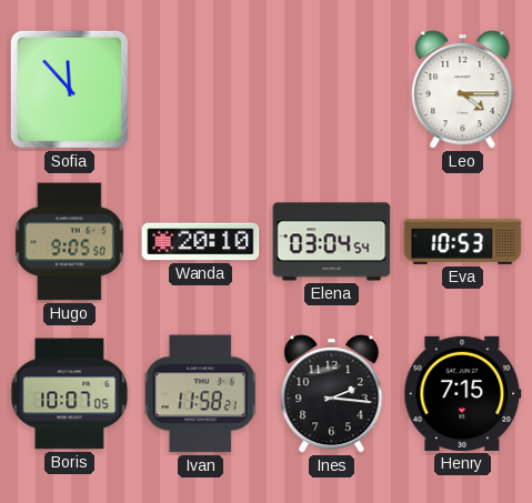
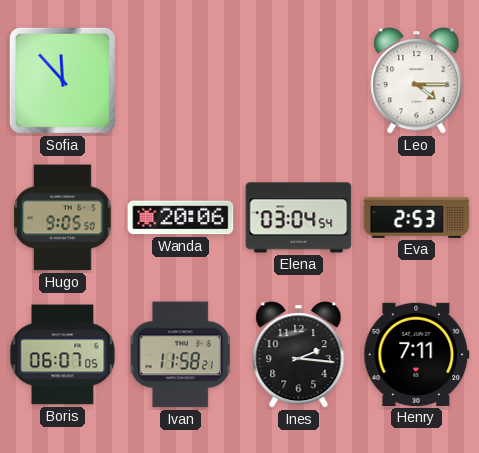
Wanda: 20:10 -> 20:06
Eva: 10:53 -> 2:53
Boris: 10:07 -> 06:07
Henry: 7:15 -> 7:11
